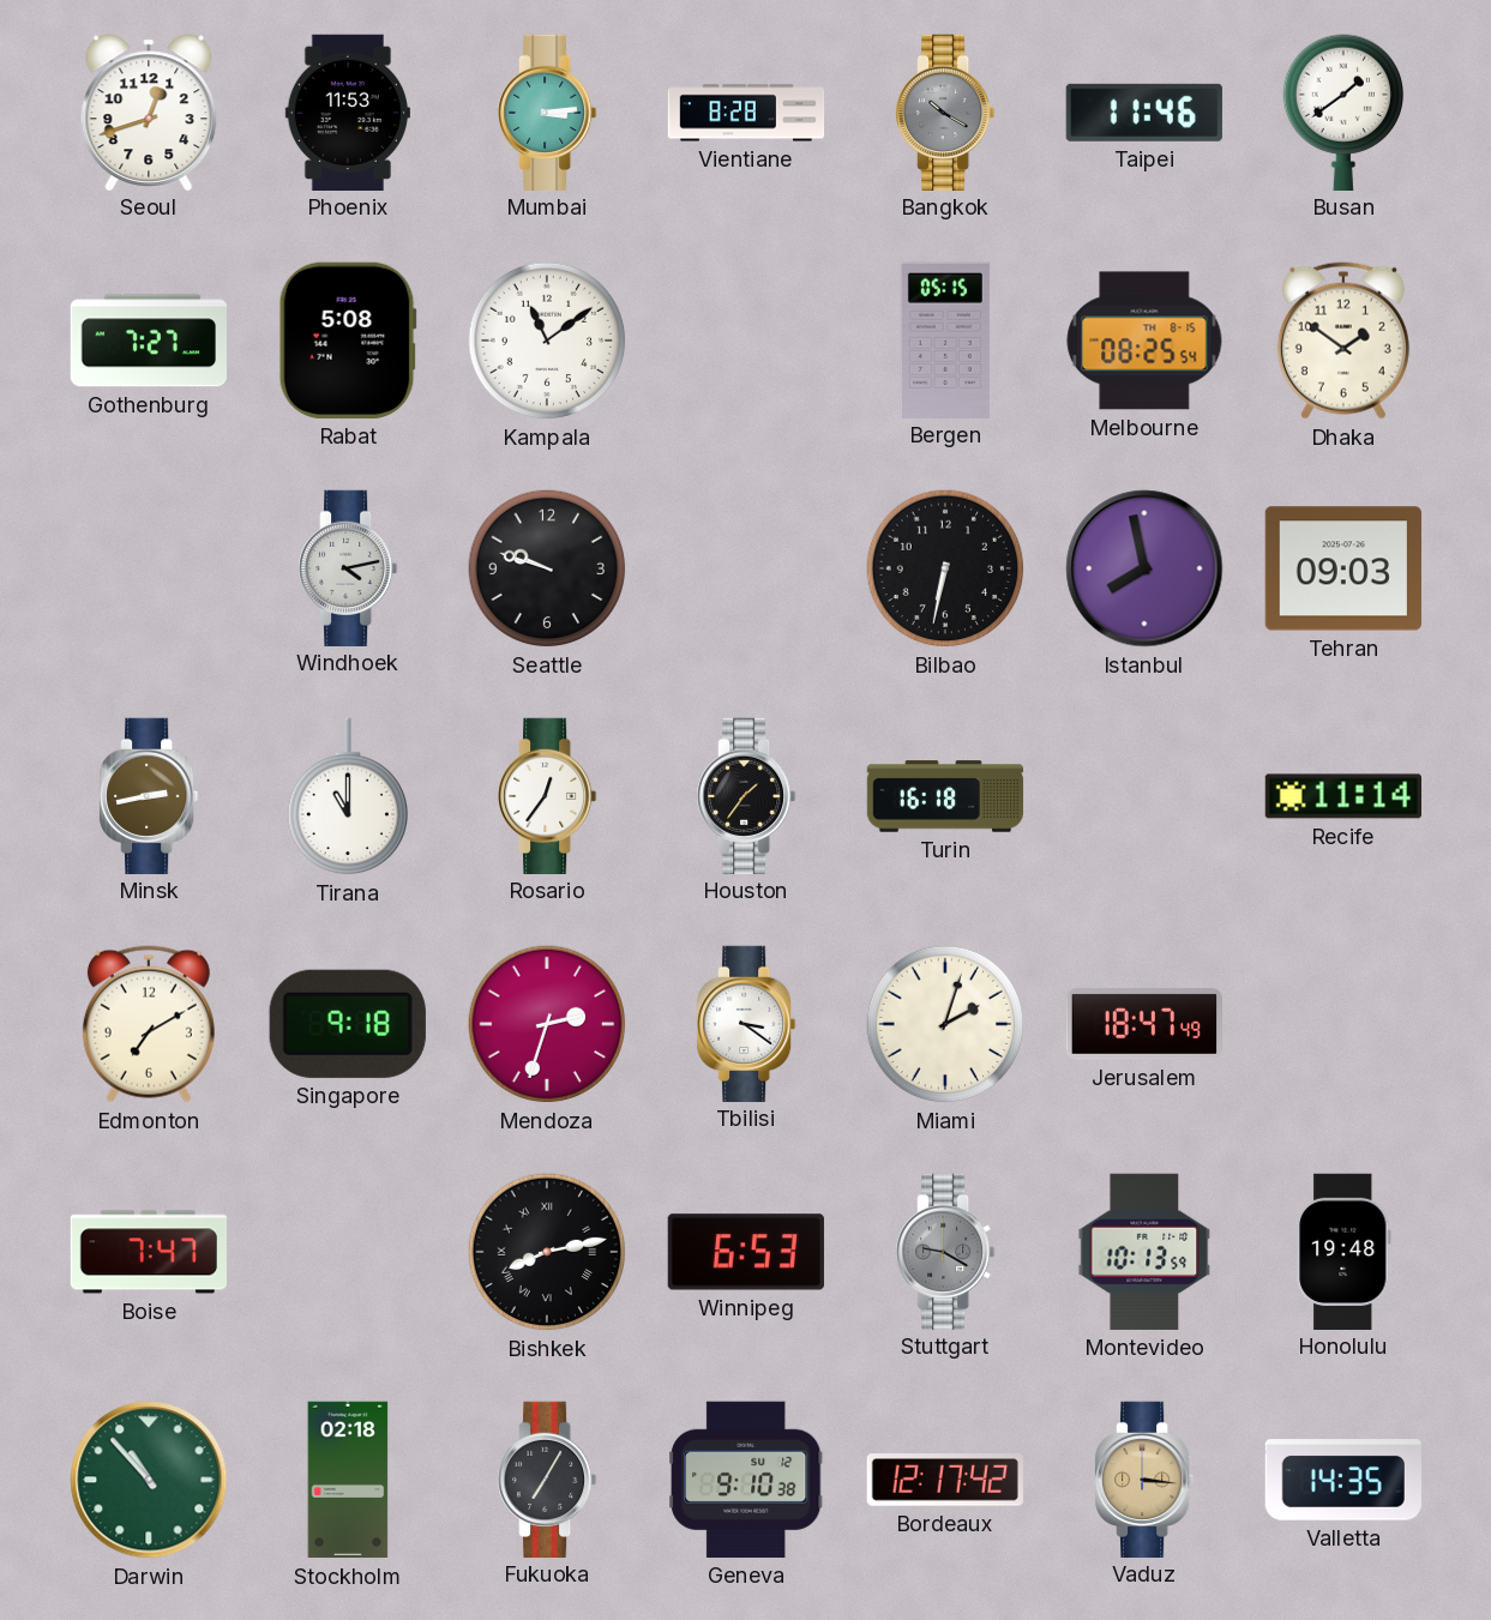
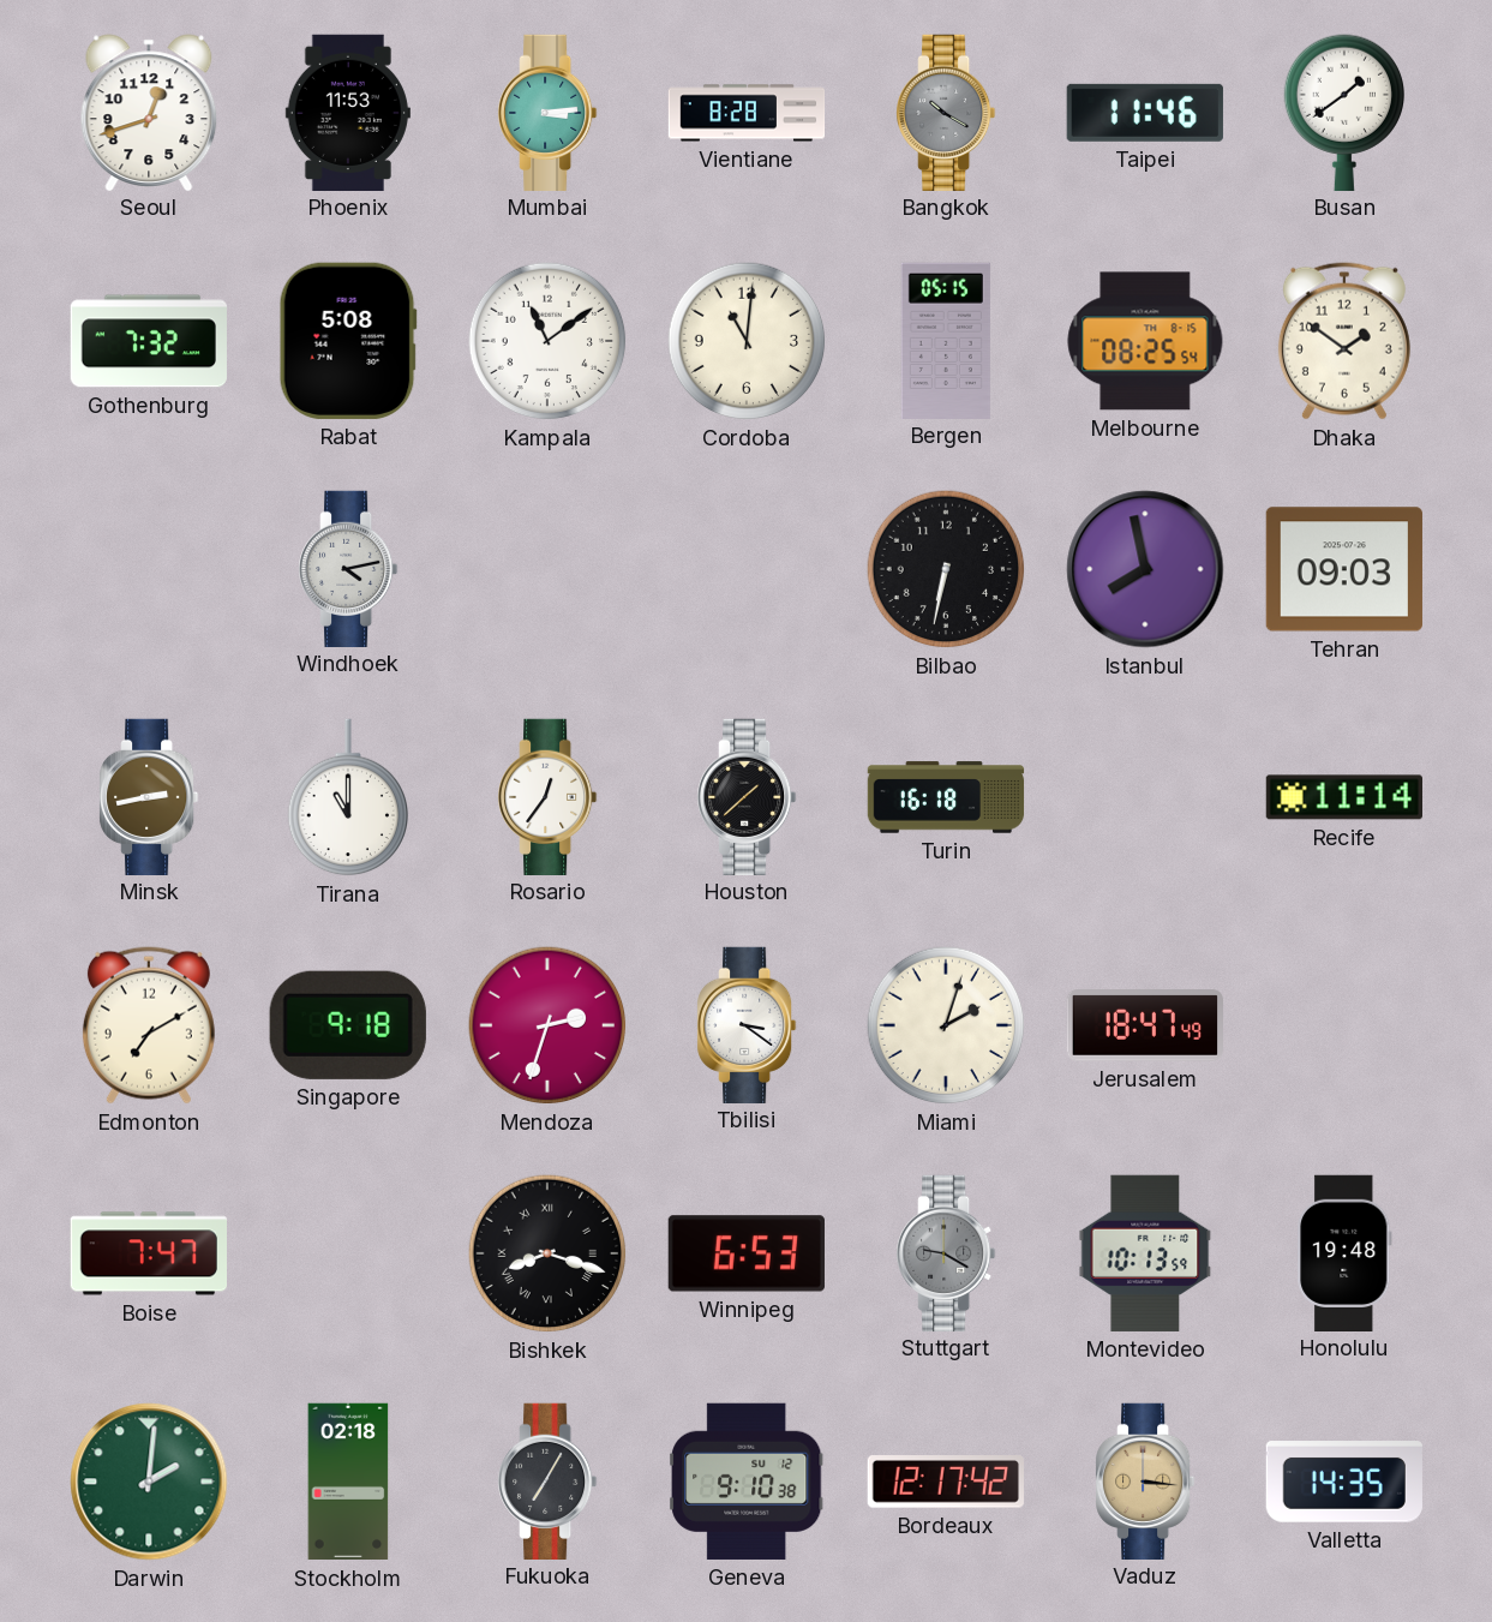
Gothenburg: 7:27 -> 7:32
Cordoba: none -> 11:01
Seattle: 9:48 -> none
Houston: 1:36 -> 1:38
Bishkek: 8:13 -> 8:18
Darwin: 10:53 -> 2:01
